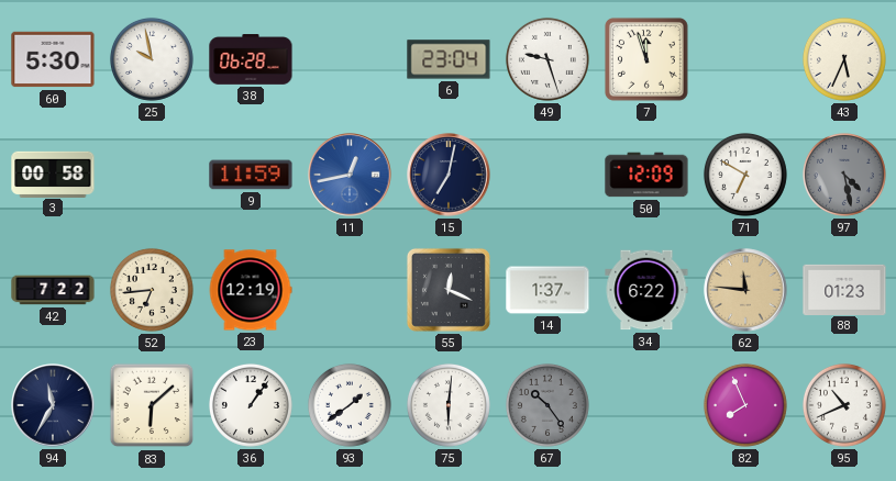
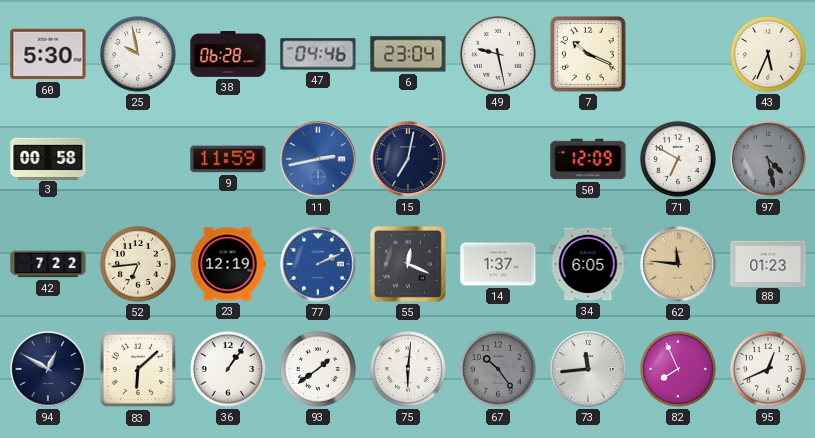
47: none -> 04:46
49: 9:27 -> 9:28
7: 11:57 -> 10:19
11: 12:43 -> 2:43
77: none -> 2:11
34: 6:22 -> 6:05
94: 11:35 -> 12:50
73: none -> 11:44
95: 10:41 -> 12:41
